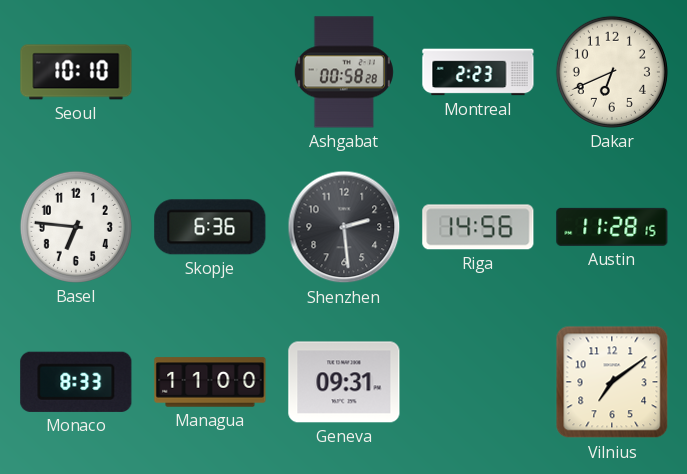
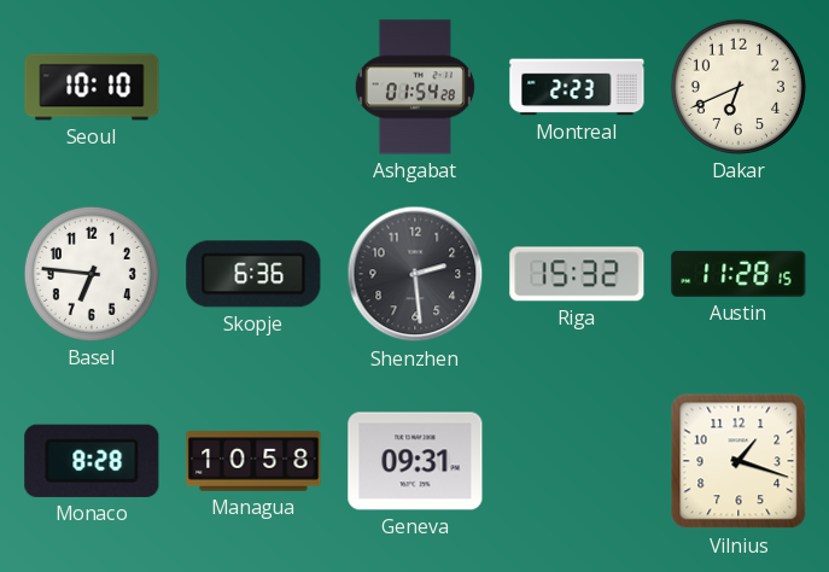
Ashgabat: 00:58 -> 01:54
Riga: 14:56 -> 15:32
Monaco: 8:33 -> 8:28
Managua: 11:00 -> 10:58
Vilnius: 7:09 -> 1:18
